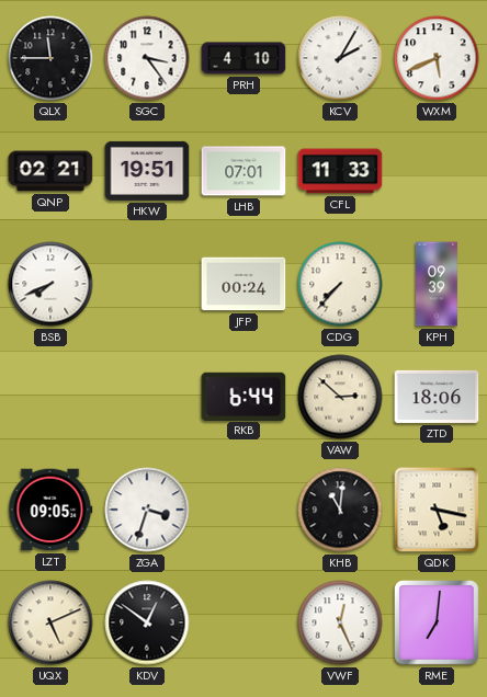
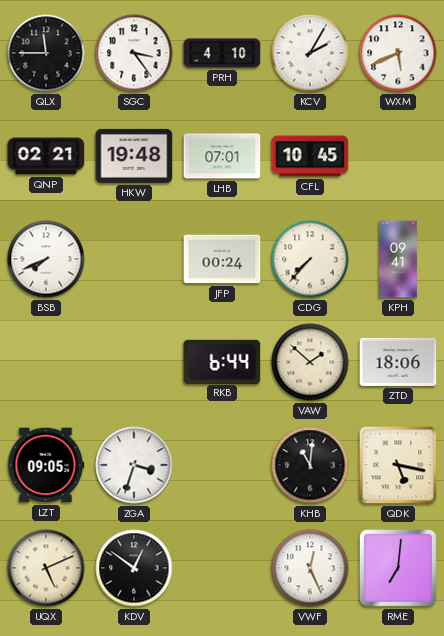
HKW: 19:51 -> 19:48
CFL: 11:33 -> 10:45
KPH: 09:39 -> 09:41
VAW: 2:52 -> 1:52
